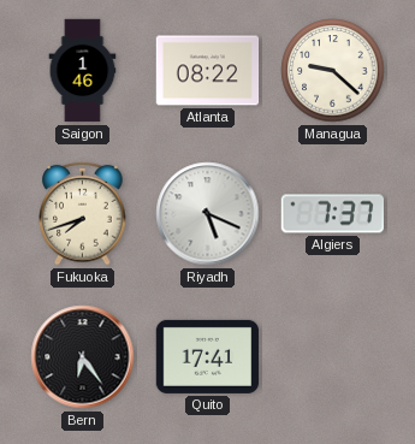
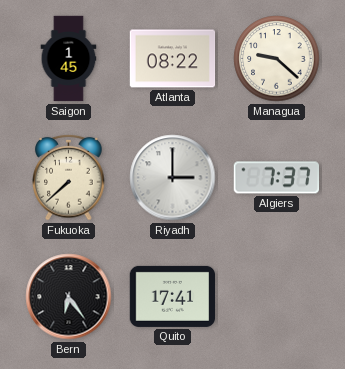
Saigon: 1:46 -> 1:45
Fukuoka: 7:42 -> 7:38
Riyadh: 5:19 -> 3:00
